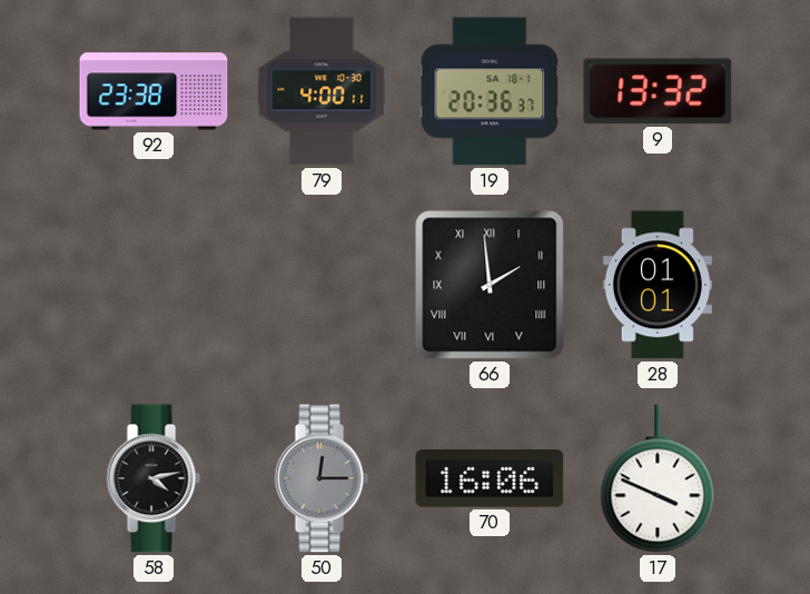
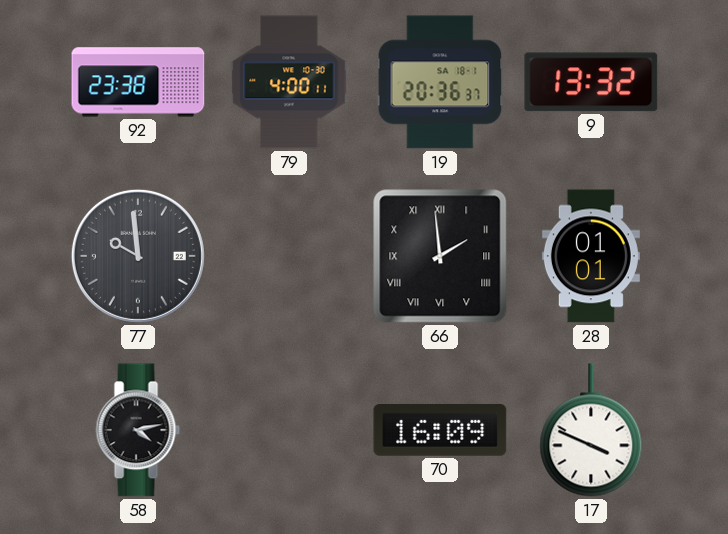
77: none -> 9:59
50: 12:15 -> none
70: 16:06 -> 16:09
